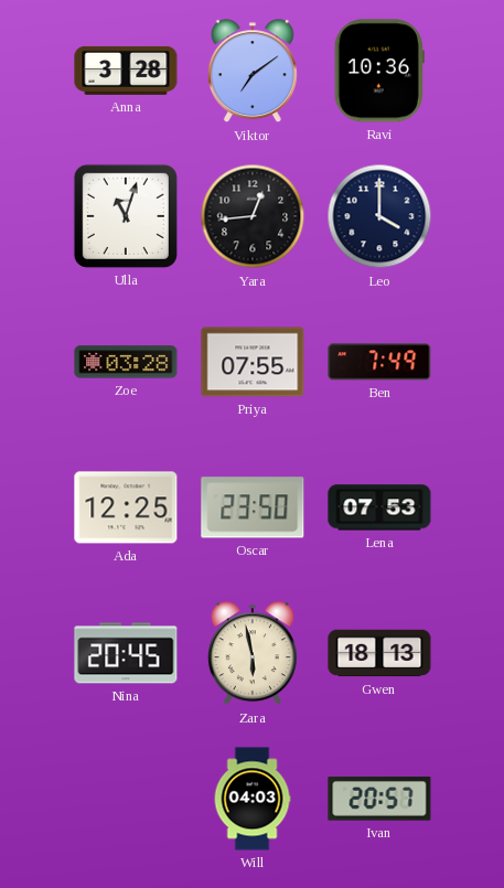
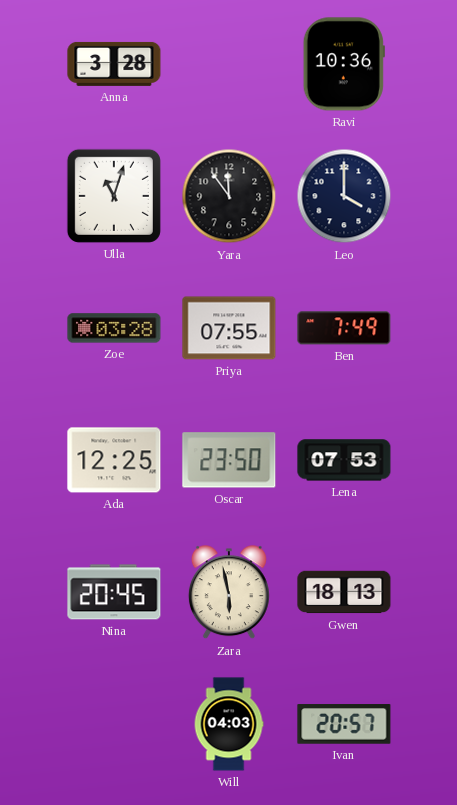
Viktor: 7:09 -> none
Yara: 12:44 -> 11:54
